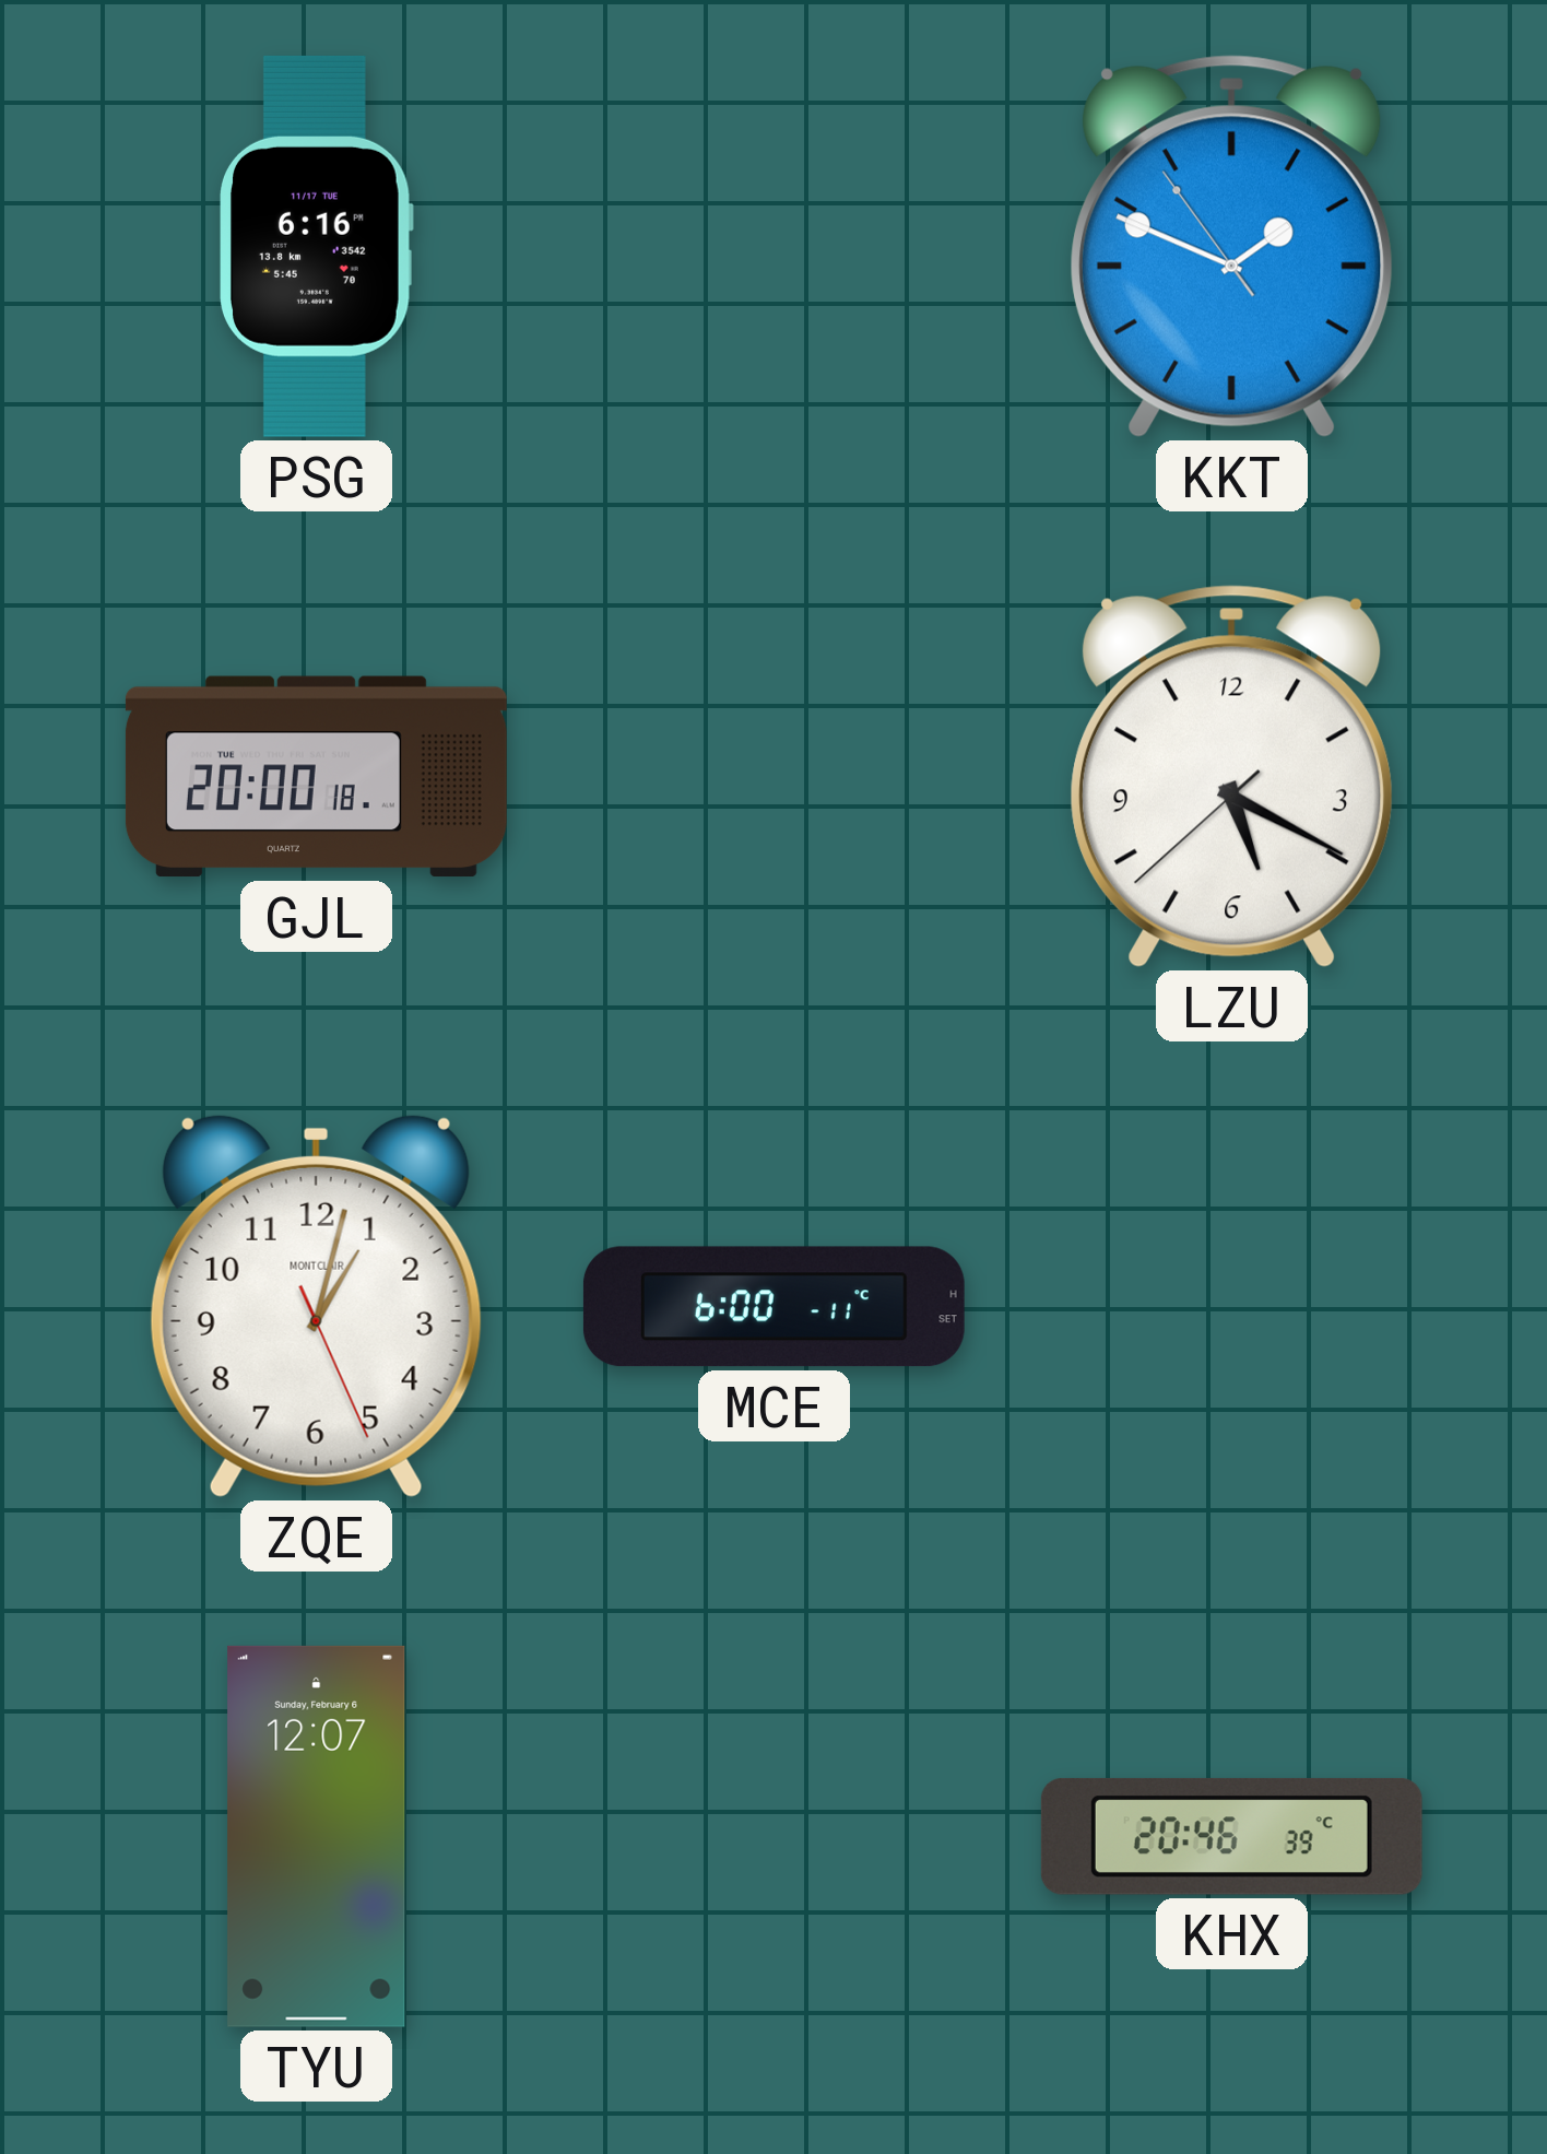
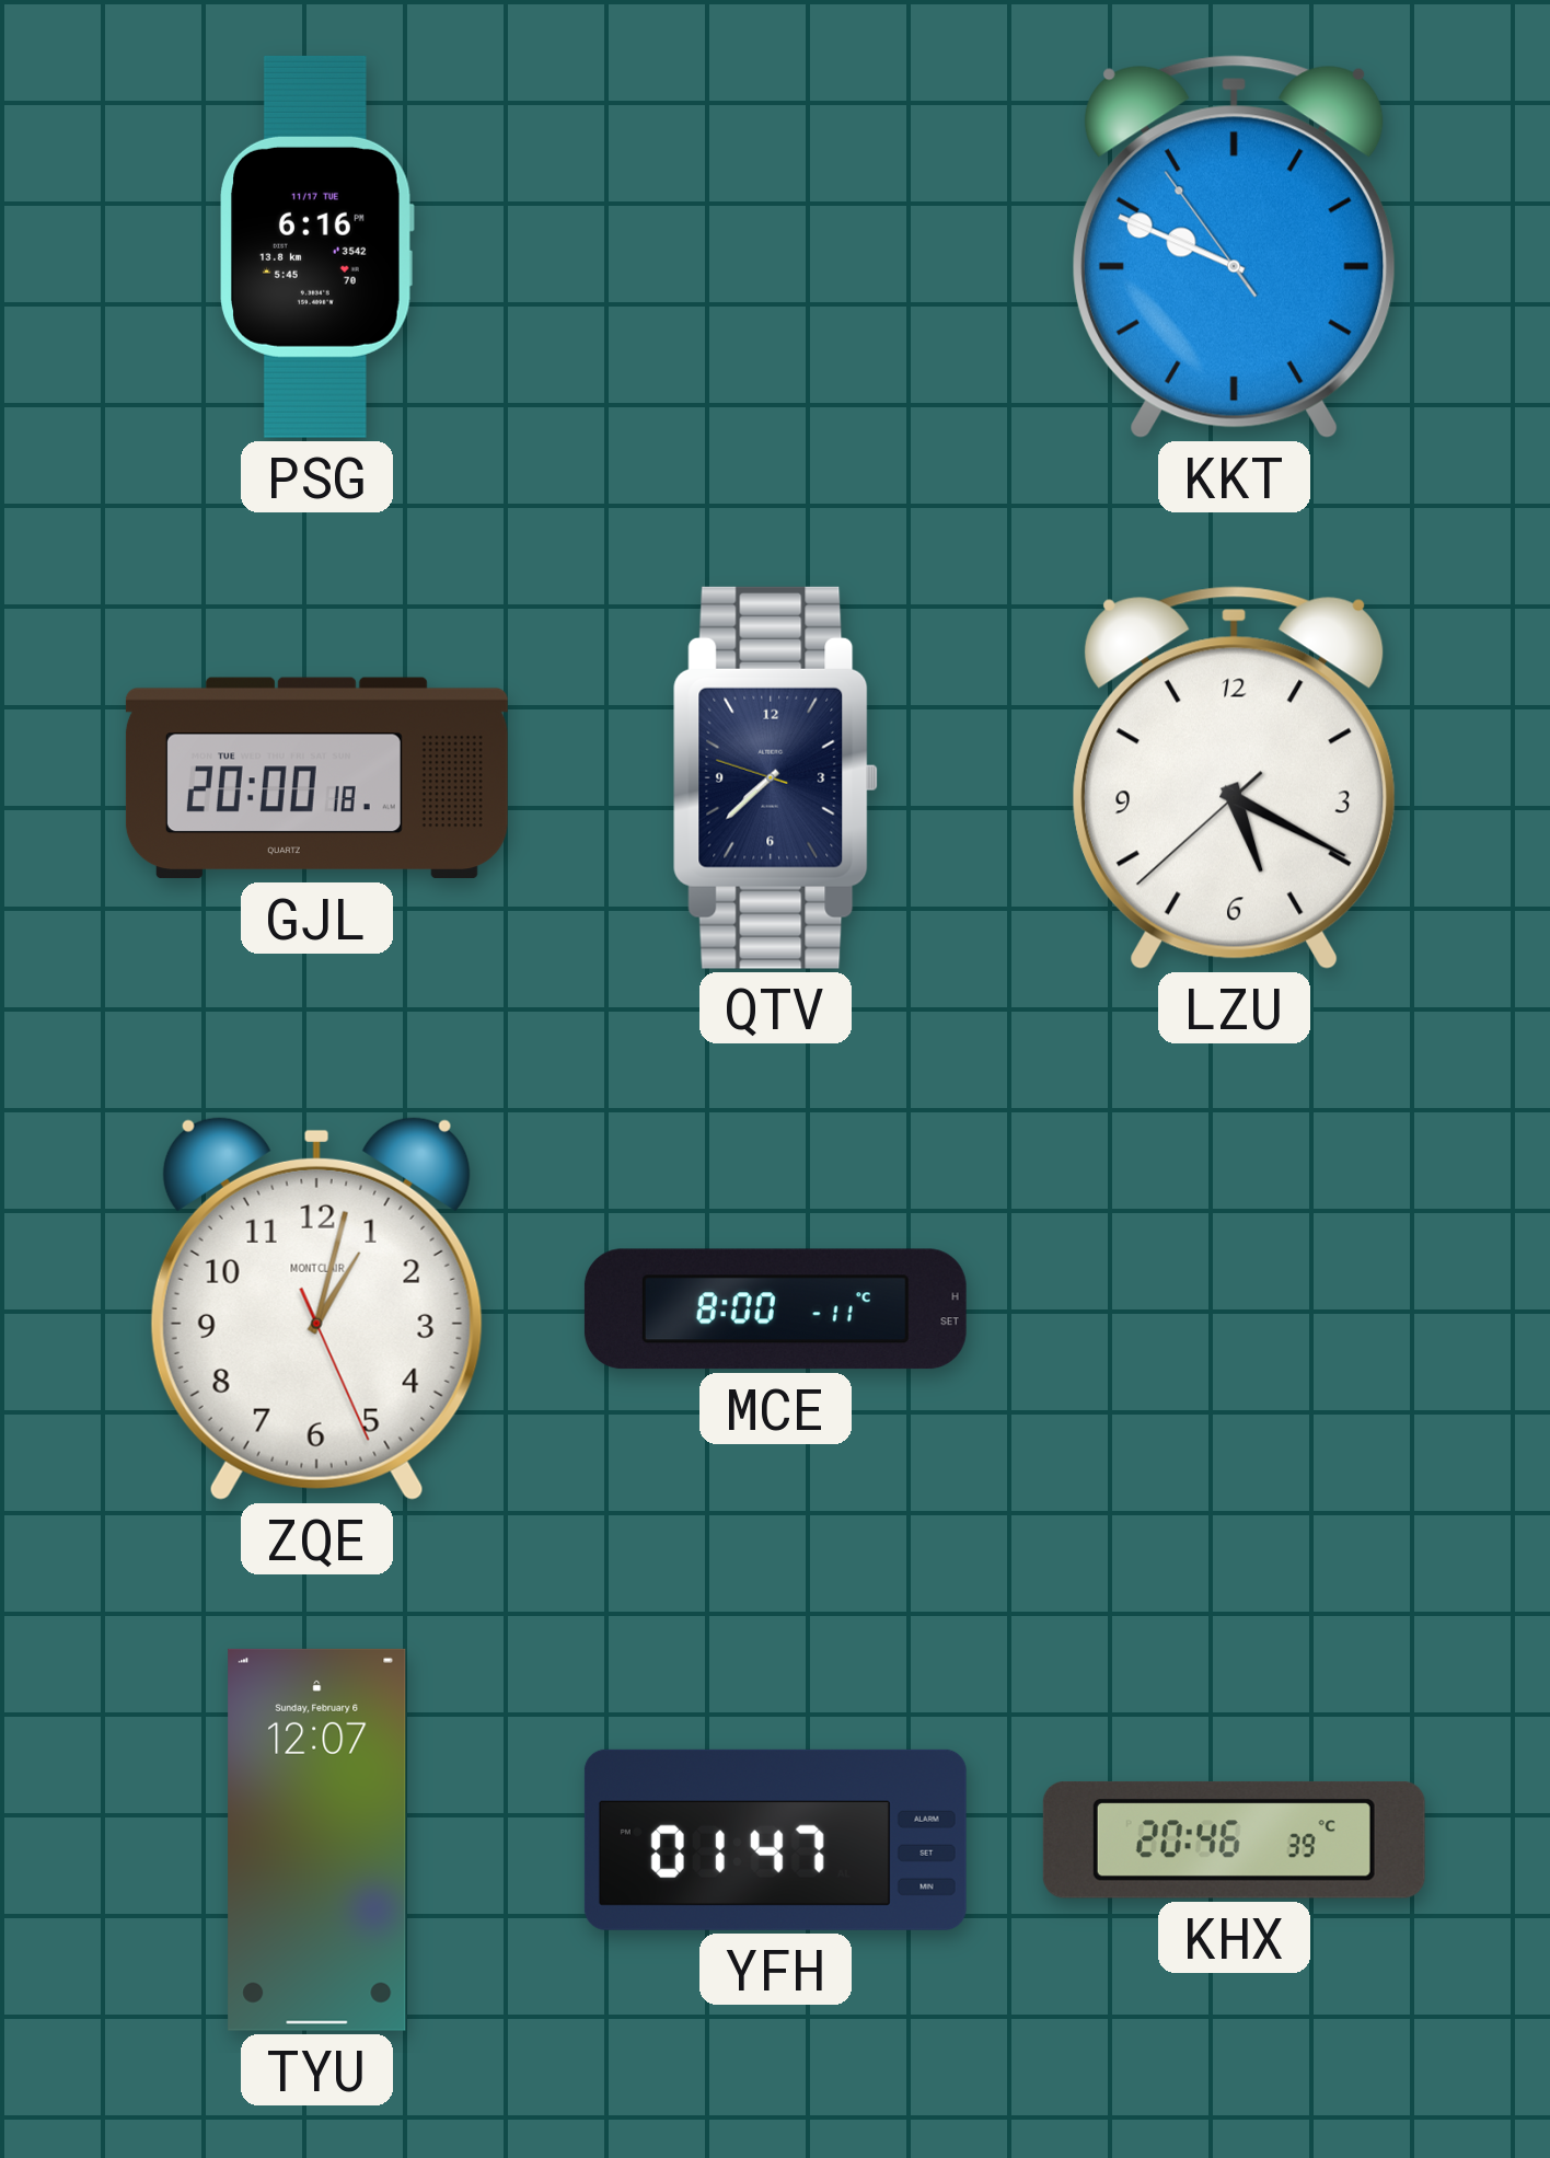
KKT: 1:48 -> 9:48
QTV: none -> 7:37
MCE: 6:00 -> 8:00
YFH: none -> 01:47
